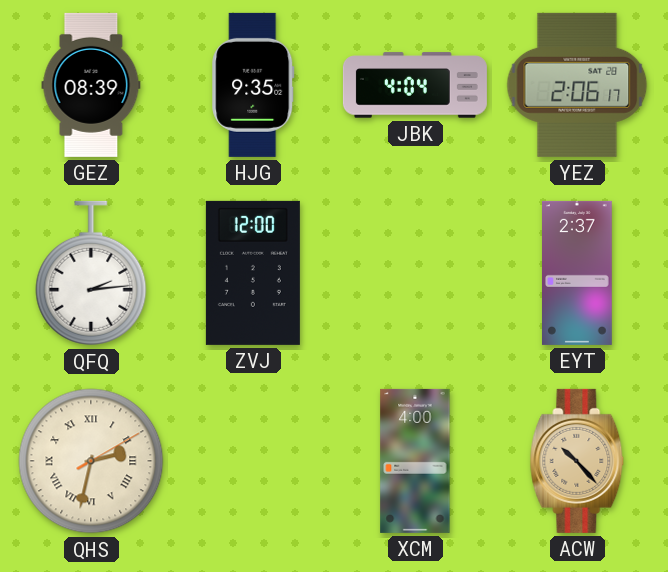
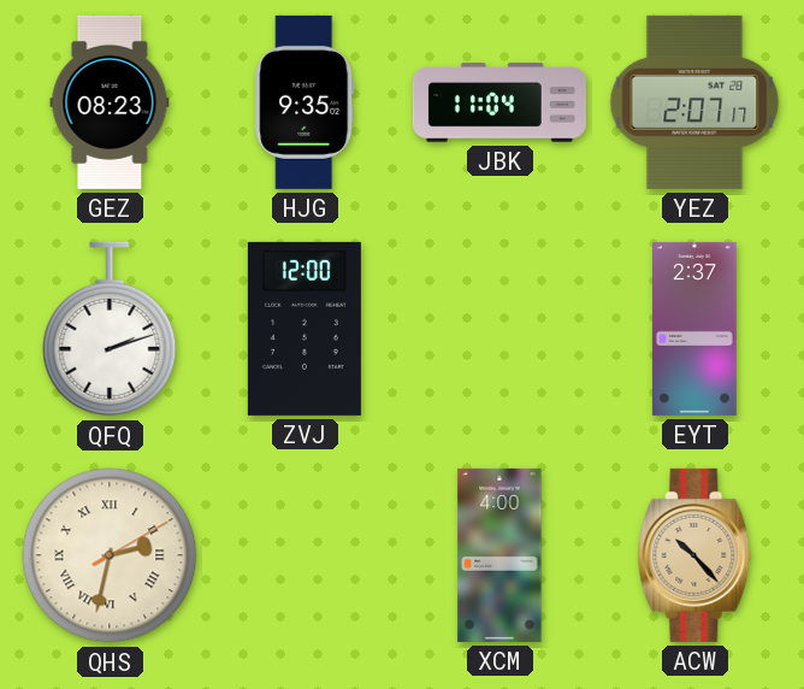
GEZ: 08:39 -> 08:23
JBK: 4:04 -> 11:04
YEZ: 2:06 -> 2:07
QFQ: 2:14 -> 2:12
